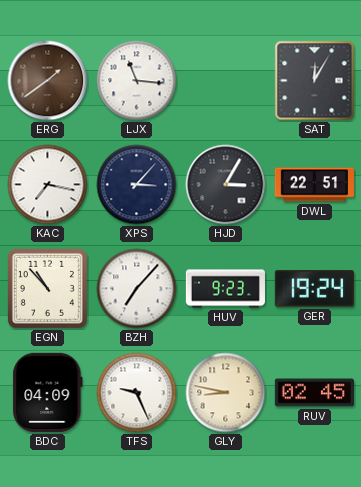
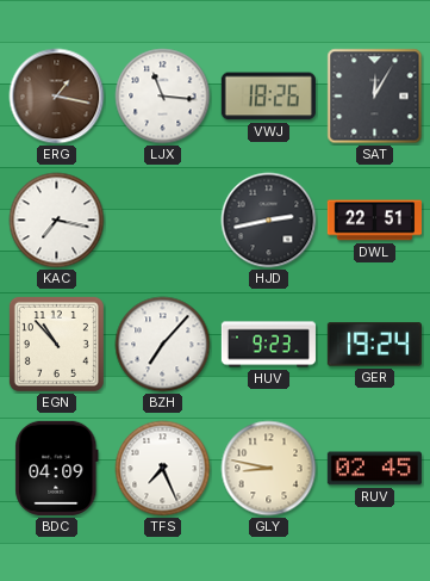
ERG: 1:39 -> 1:17
VWJ: none -> 18:26
XPS: 3:07 -> none
HJD: 3:05 -> 2:43
TFS: 9:26 -> 7:26
